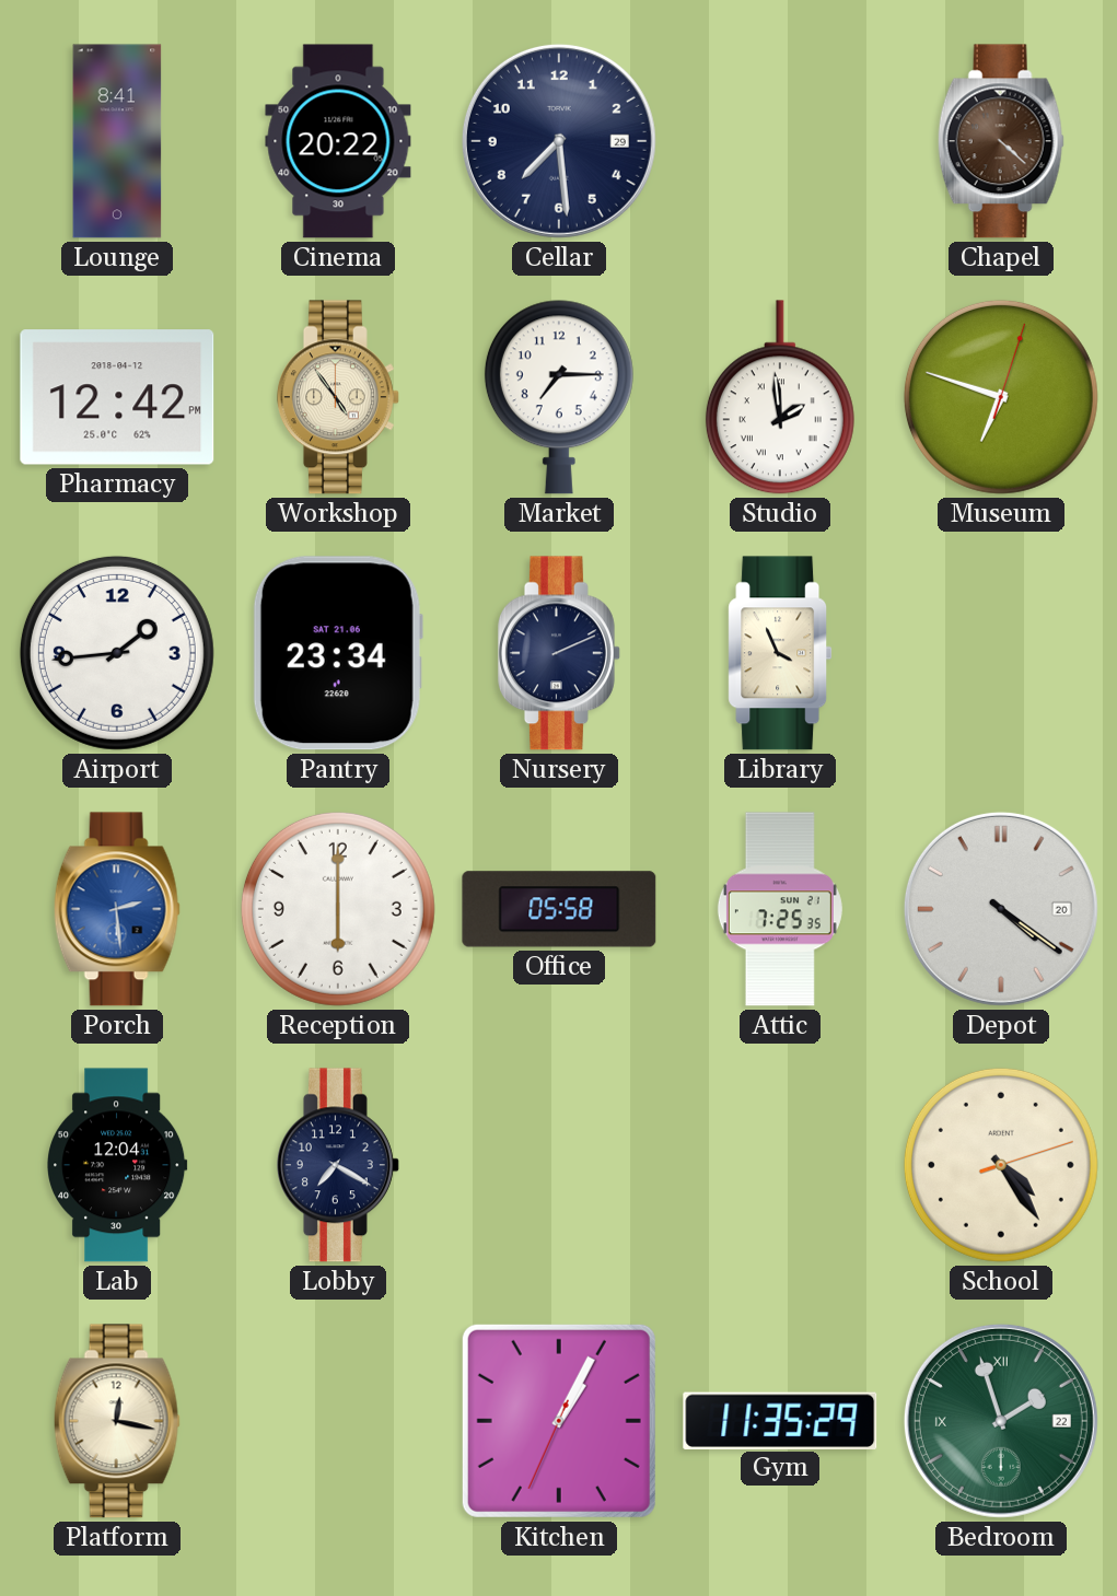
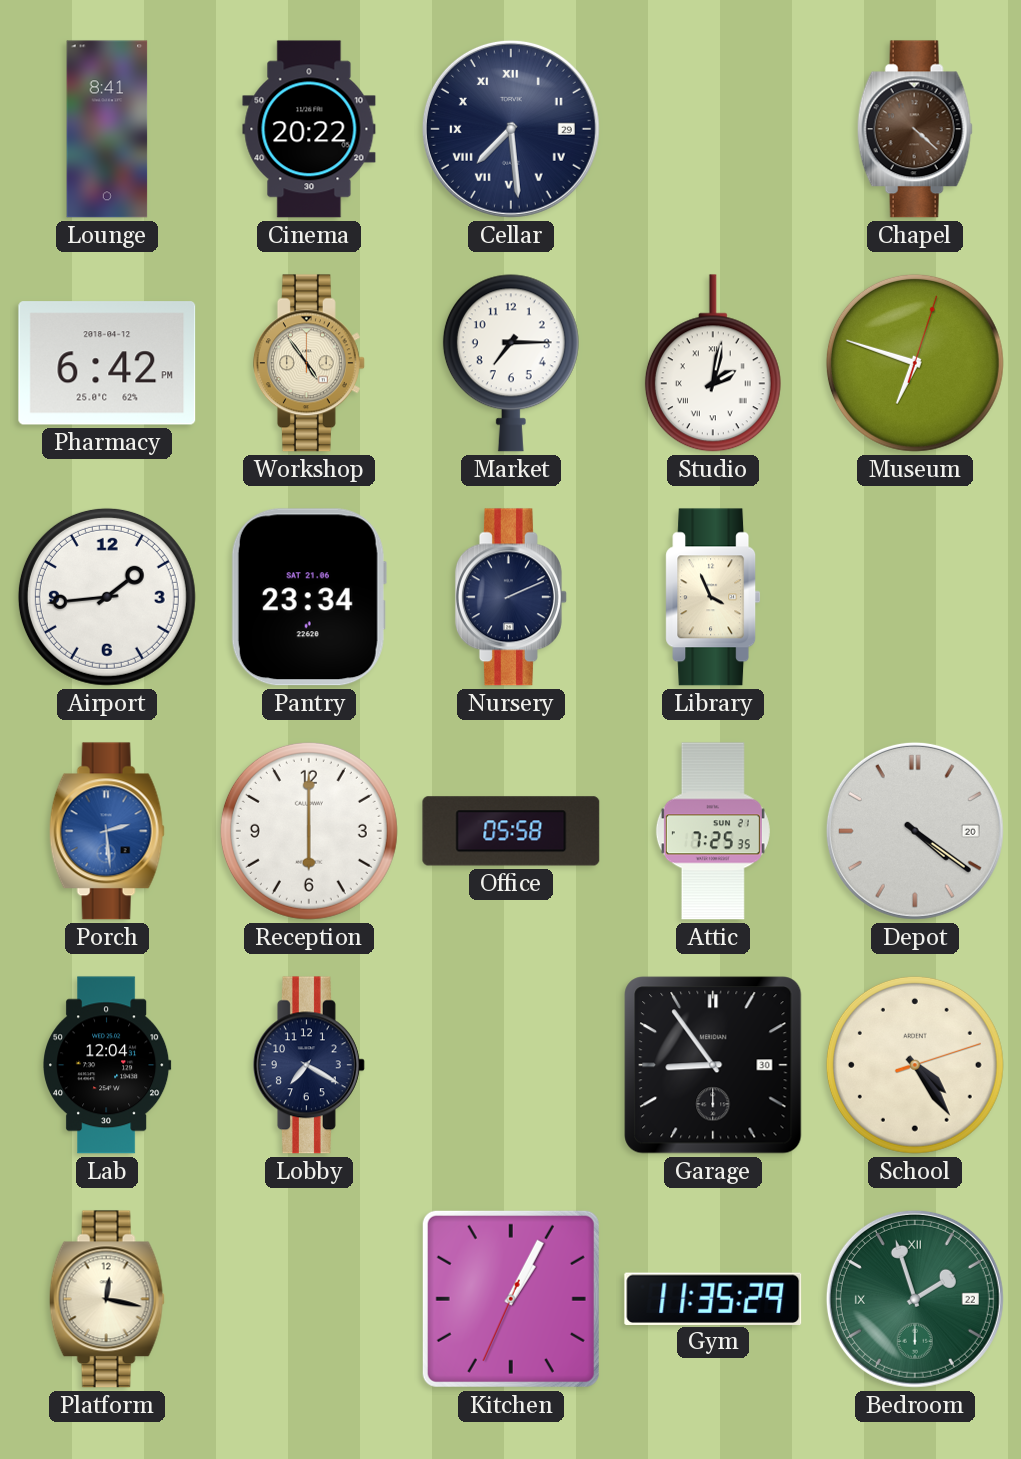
Cellar numerals: Arabic -> Roman
Pharmacy: 12:42 -> 6:42
Studio: 1:59 -> 2:02
Garage: none -> 8:54
